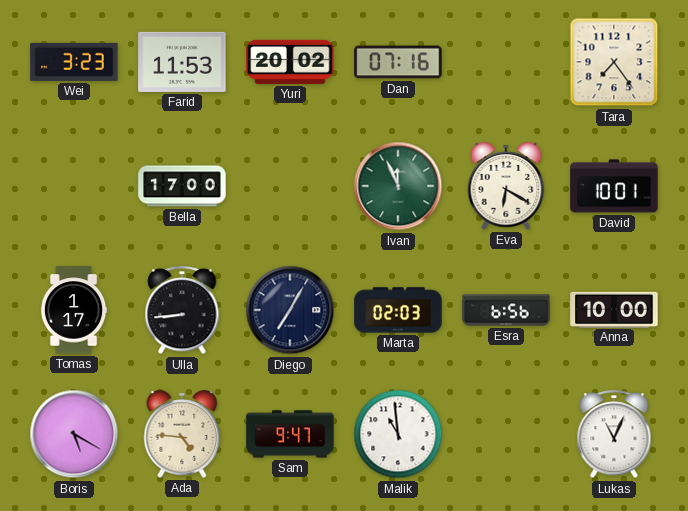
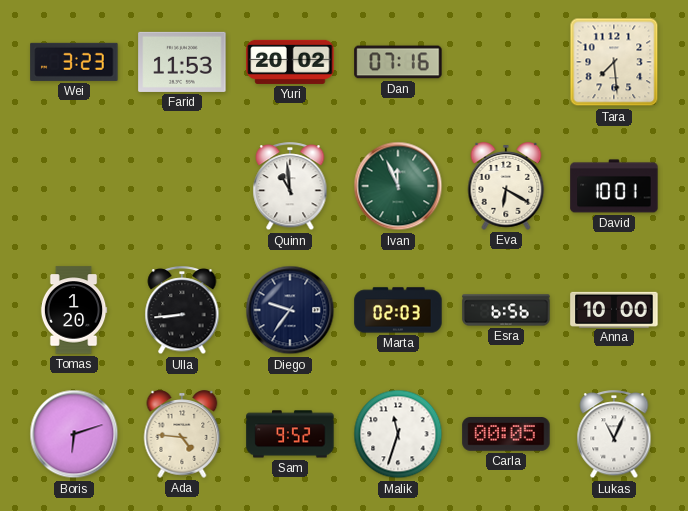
Tara: 7:24 -> 7:29
Bella: 17:00 -> none
Quinn: none -> 10:59
Tomas: 1:17 -> 1:20
Diego: 7:05 -> 9:36
Boris: 5:20 -> 6:12
Sam: 9:47 -> 9:52
Malik: 10:59 -> 11:33
Carla: none -> 00:05
